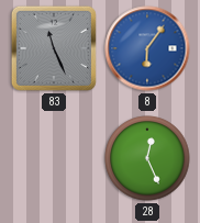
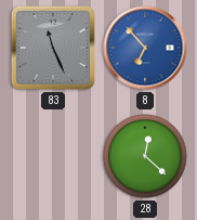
8: 6:06 -> 6:53
28: 12:26 -> 12:22
